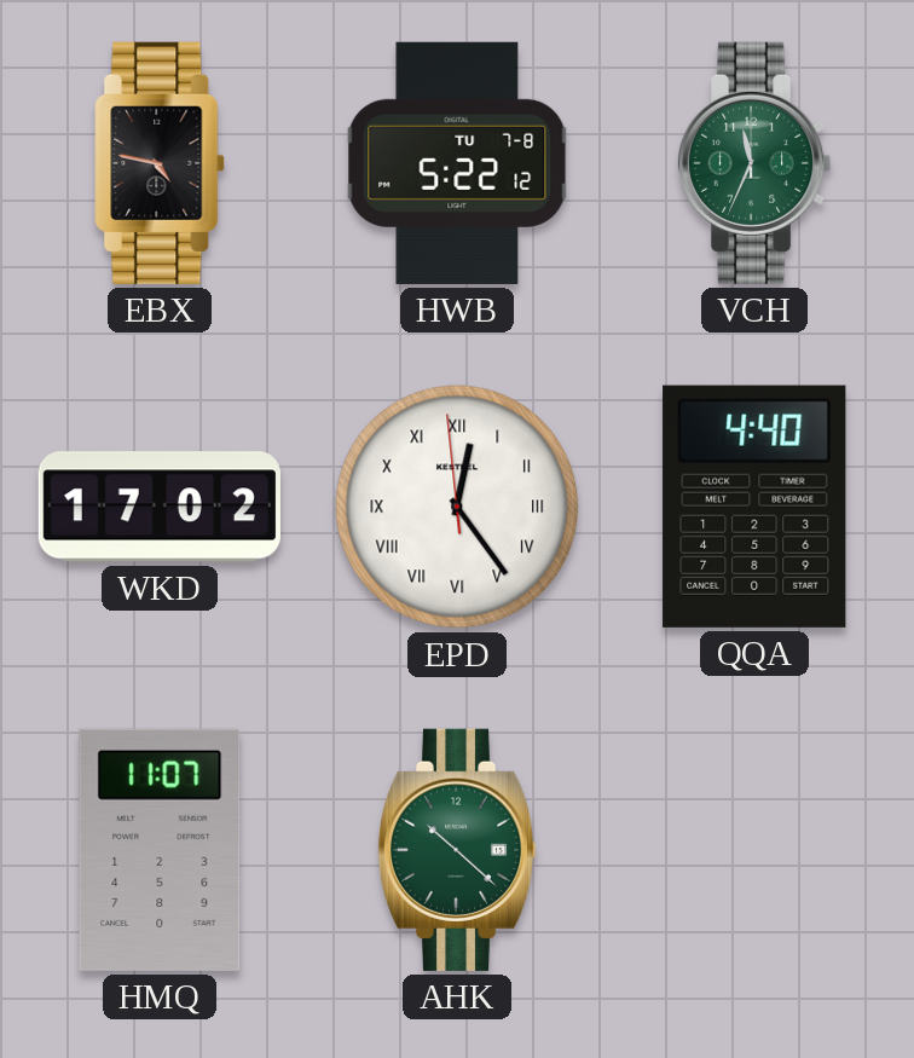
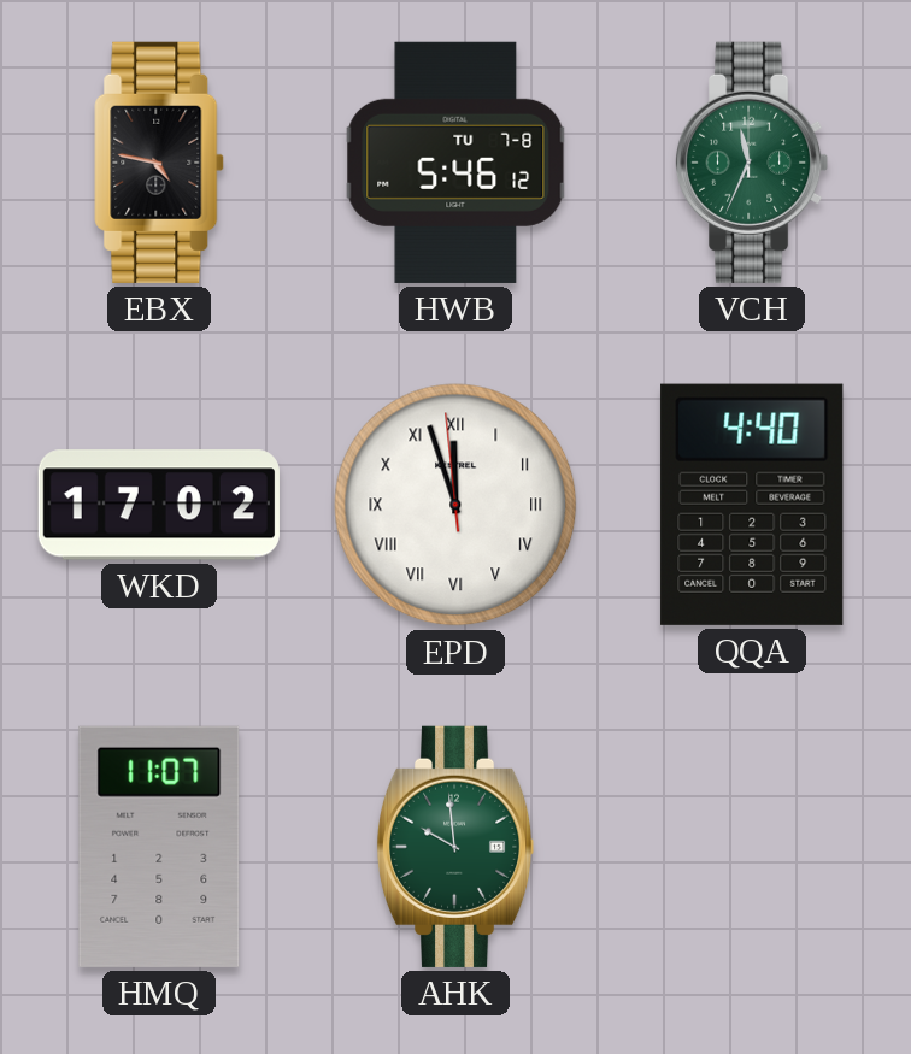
HWB: 5:22 -> 5:46
EPD: 12:23 -> 11:56
AHK: 10:22 -> 9:59
